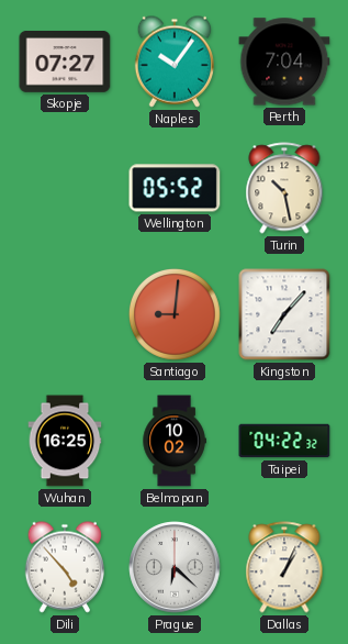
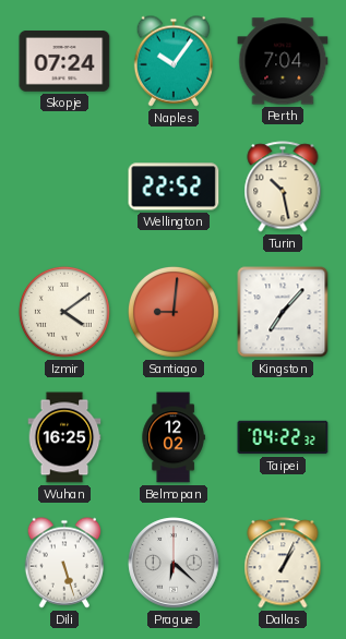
Skopje: 07:27 -> 07:24
Wellington: 05:52 -> 22:52
Izmir: none -> 4:09
Belmopan: 10:02 -> 12:02
Dili: 4:53 -> 5:27
